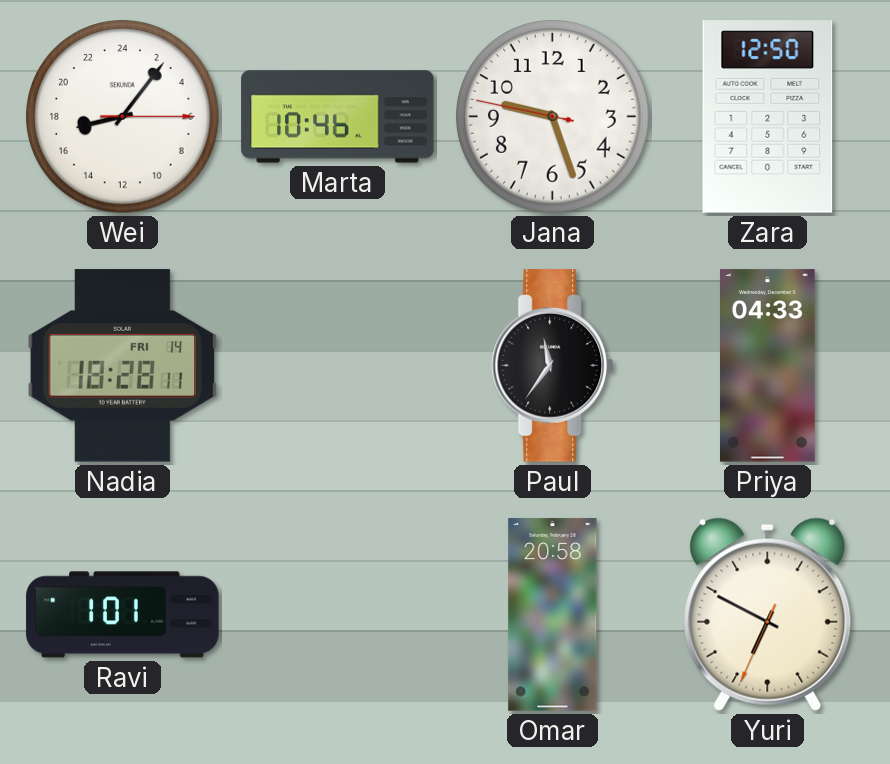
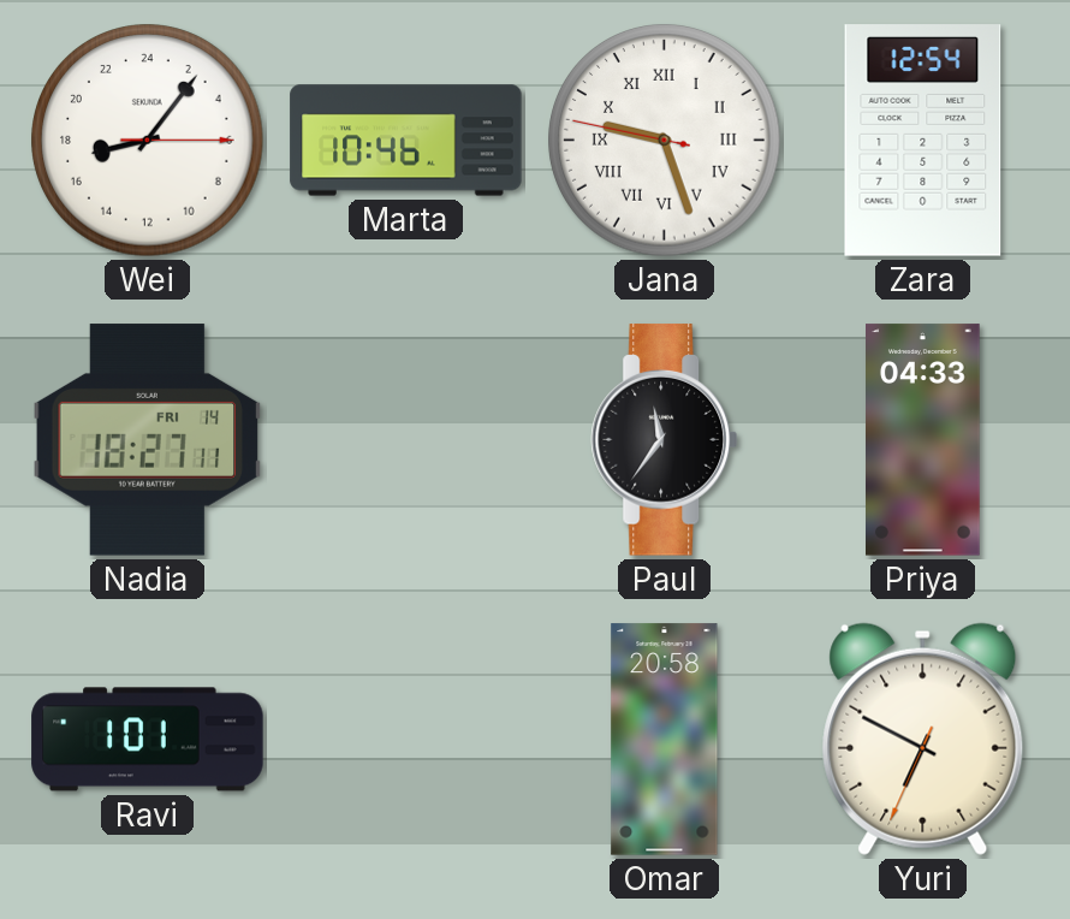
Jana numerals: Arabic -> Roman
Zara: 12:50 -> 12:54
Nadia: 18:28 -> 18:27
